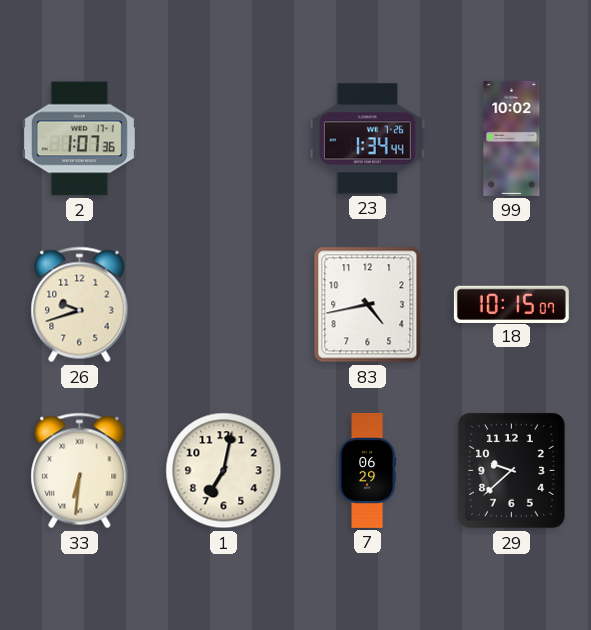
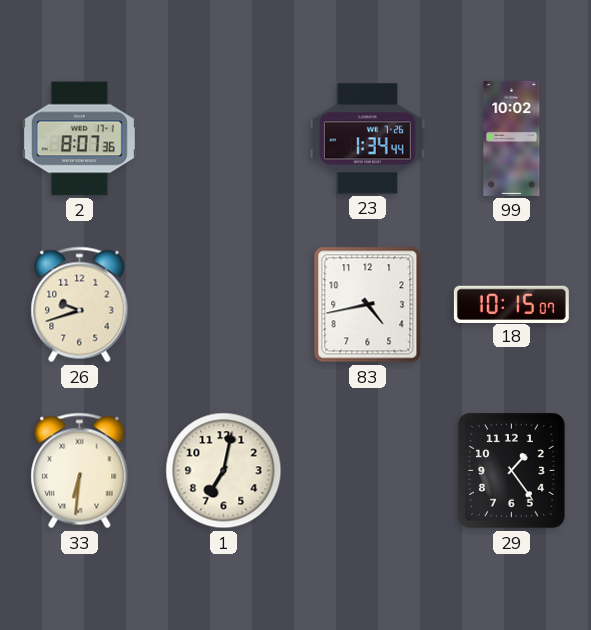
2: 1:07 -> 8:07
7: 06:29 -> none
29: 9:38 -> 1:24
